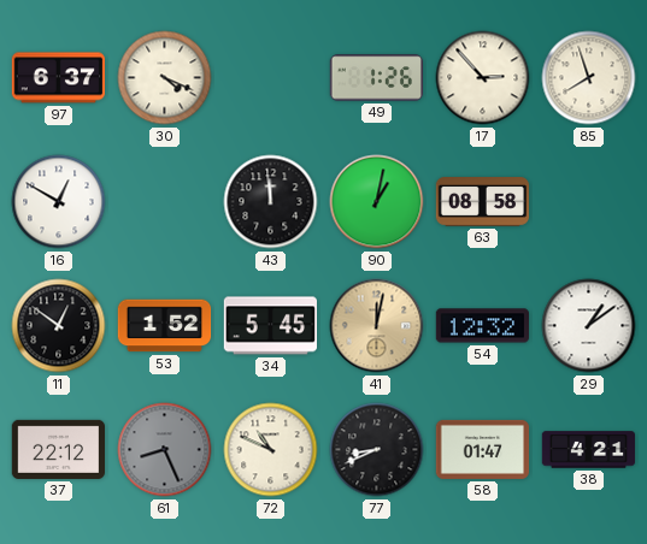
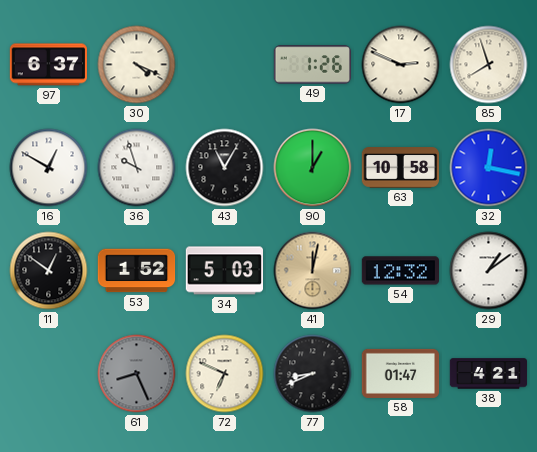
17: 2:53 -> 2:49
36: none -> 9:57
43: 11:59 -> 11:05
90: 1:02 -> 1:00
63: 08:58 -> 10:58
32: none -> 12:17
34: 5:45 -> 5:03
37: 22:12 -> none
72: 10:49 -> 6:49
